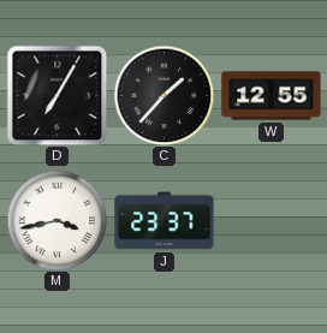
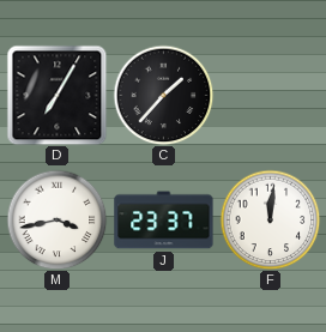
W: 12:55 -> none
F: none -> 12:01
